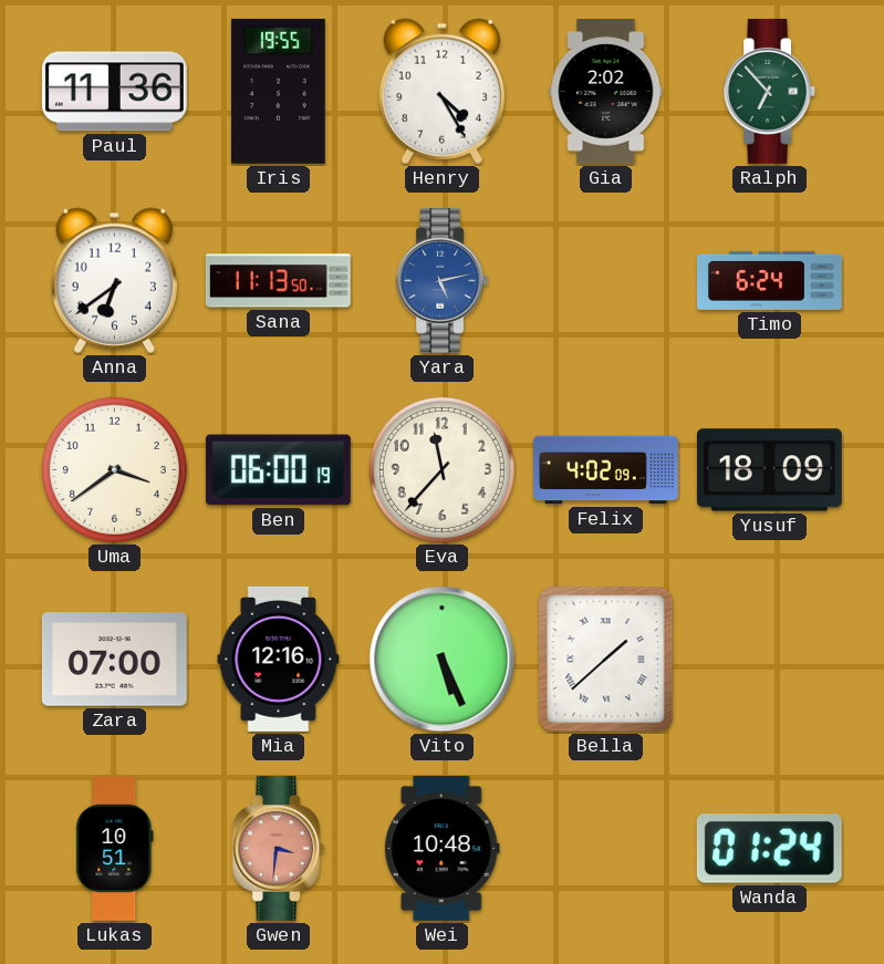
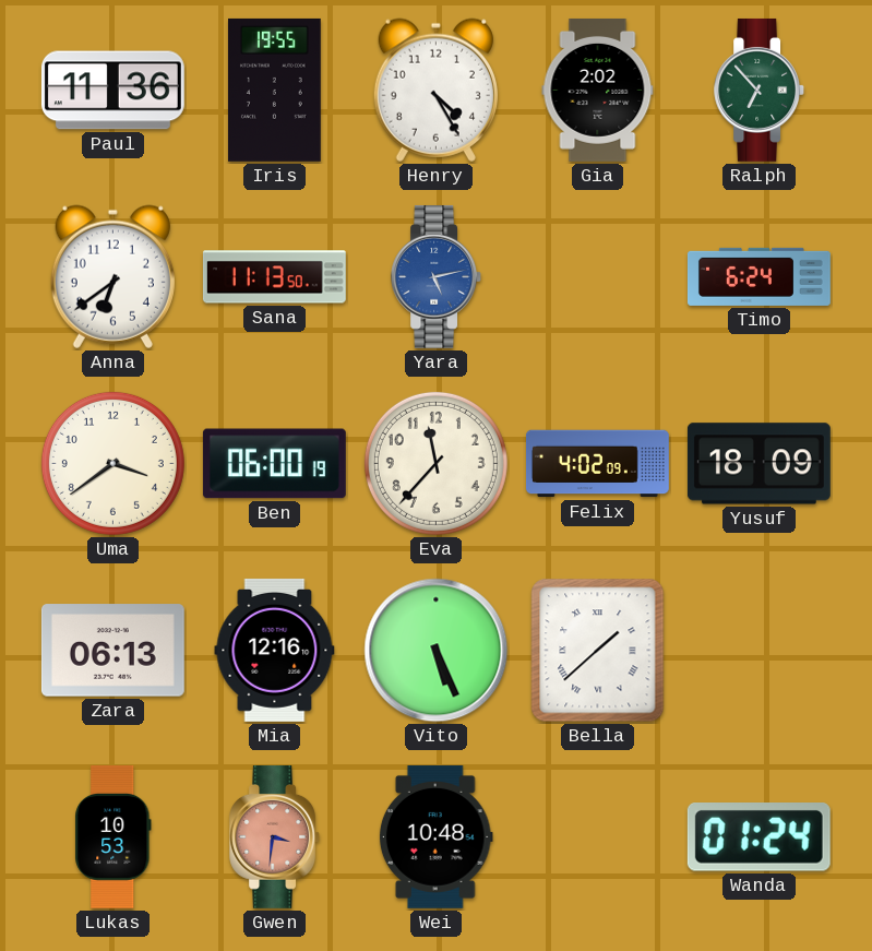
Zara: 07:00 -> 06:13
Lukas: 10:51 -> 10:53
